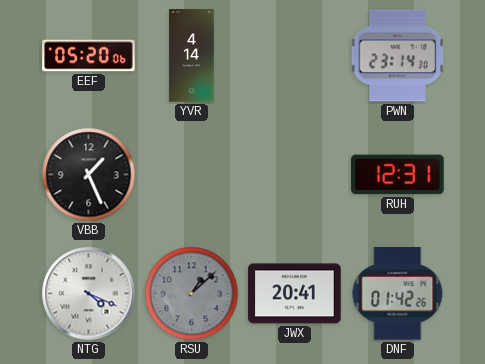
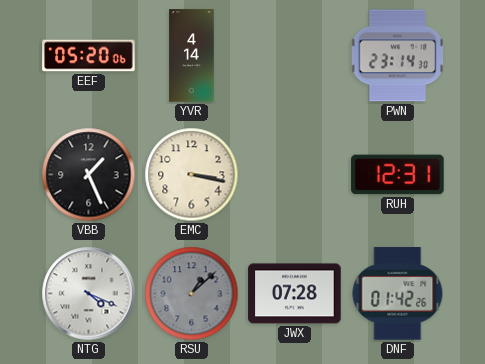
EMC: none -> 3:17
JWX: 20:41 -> 07:28
